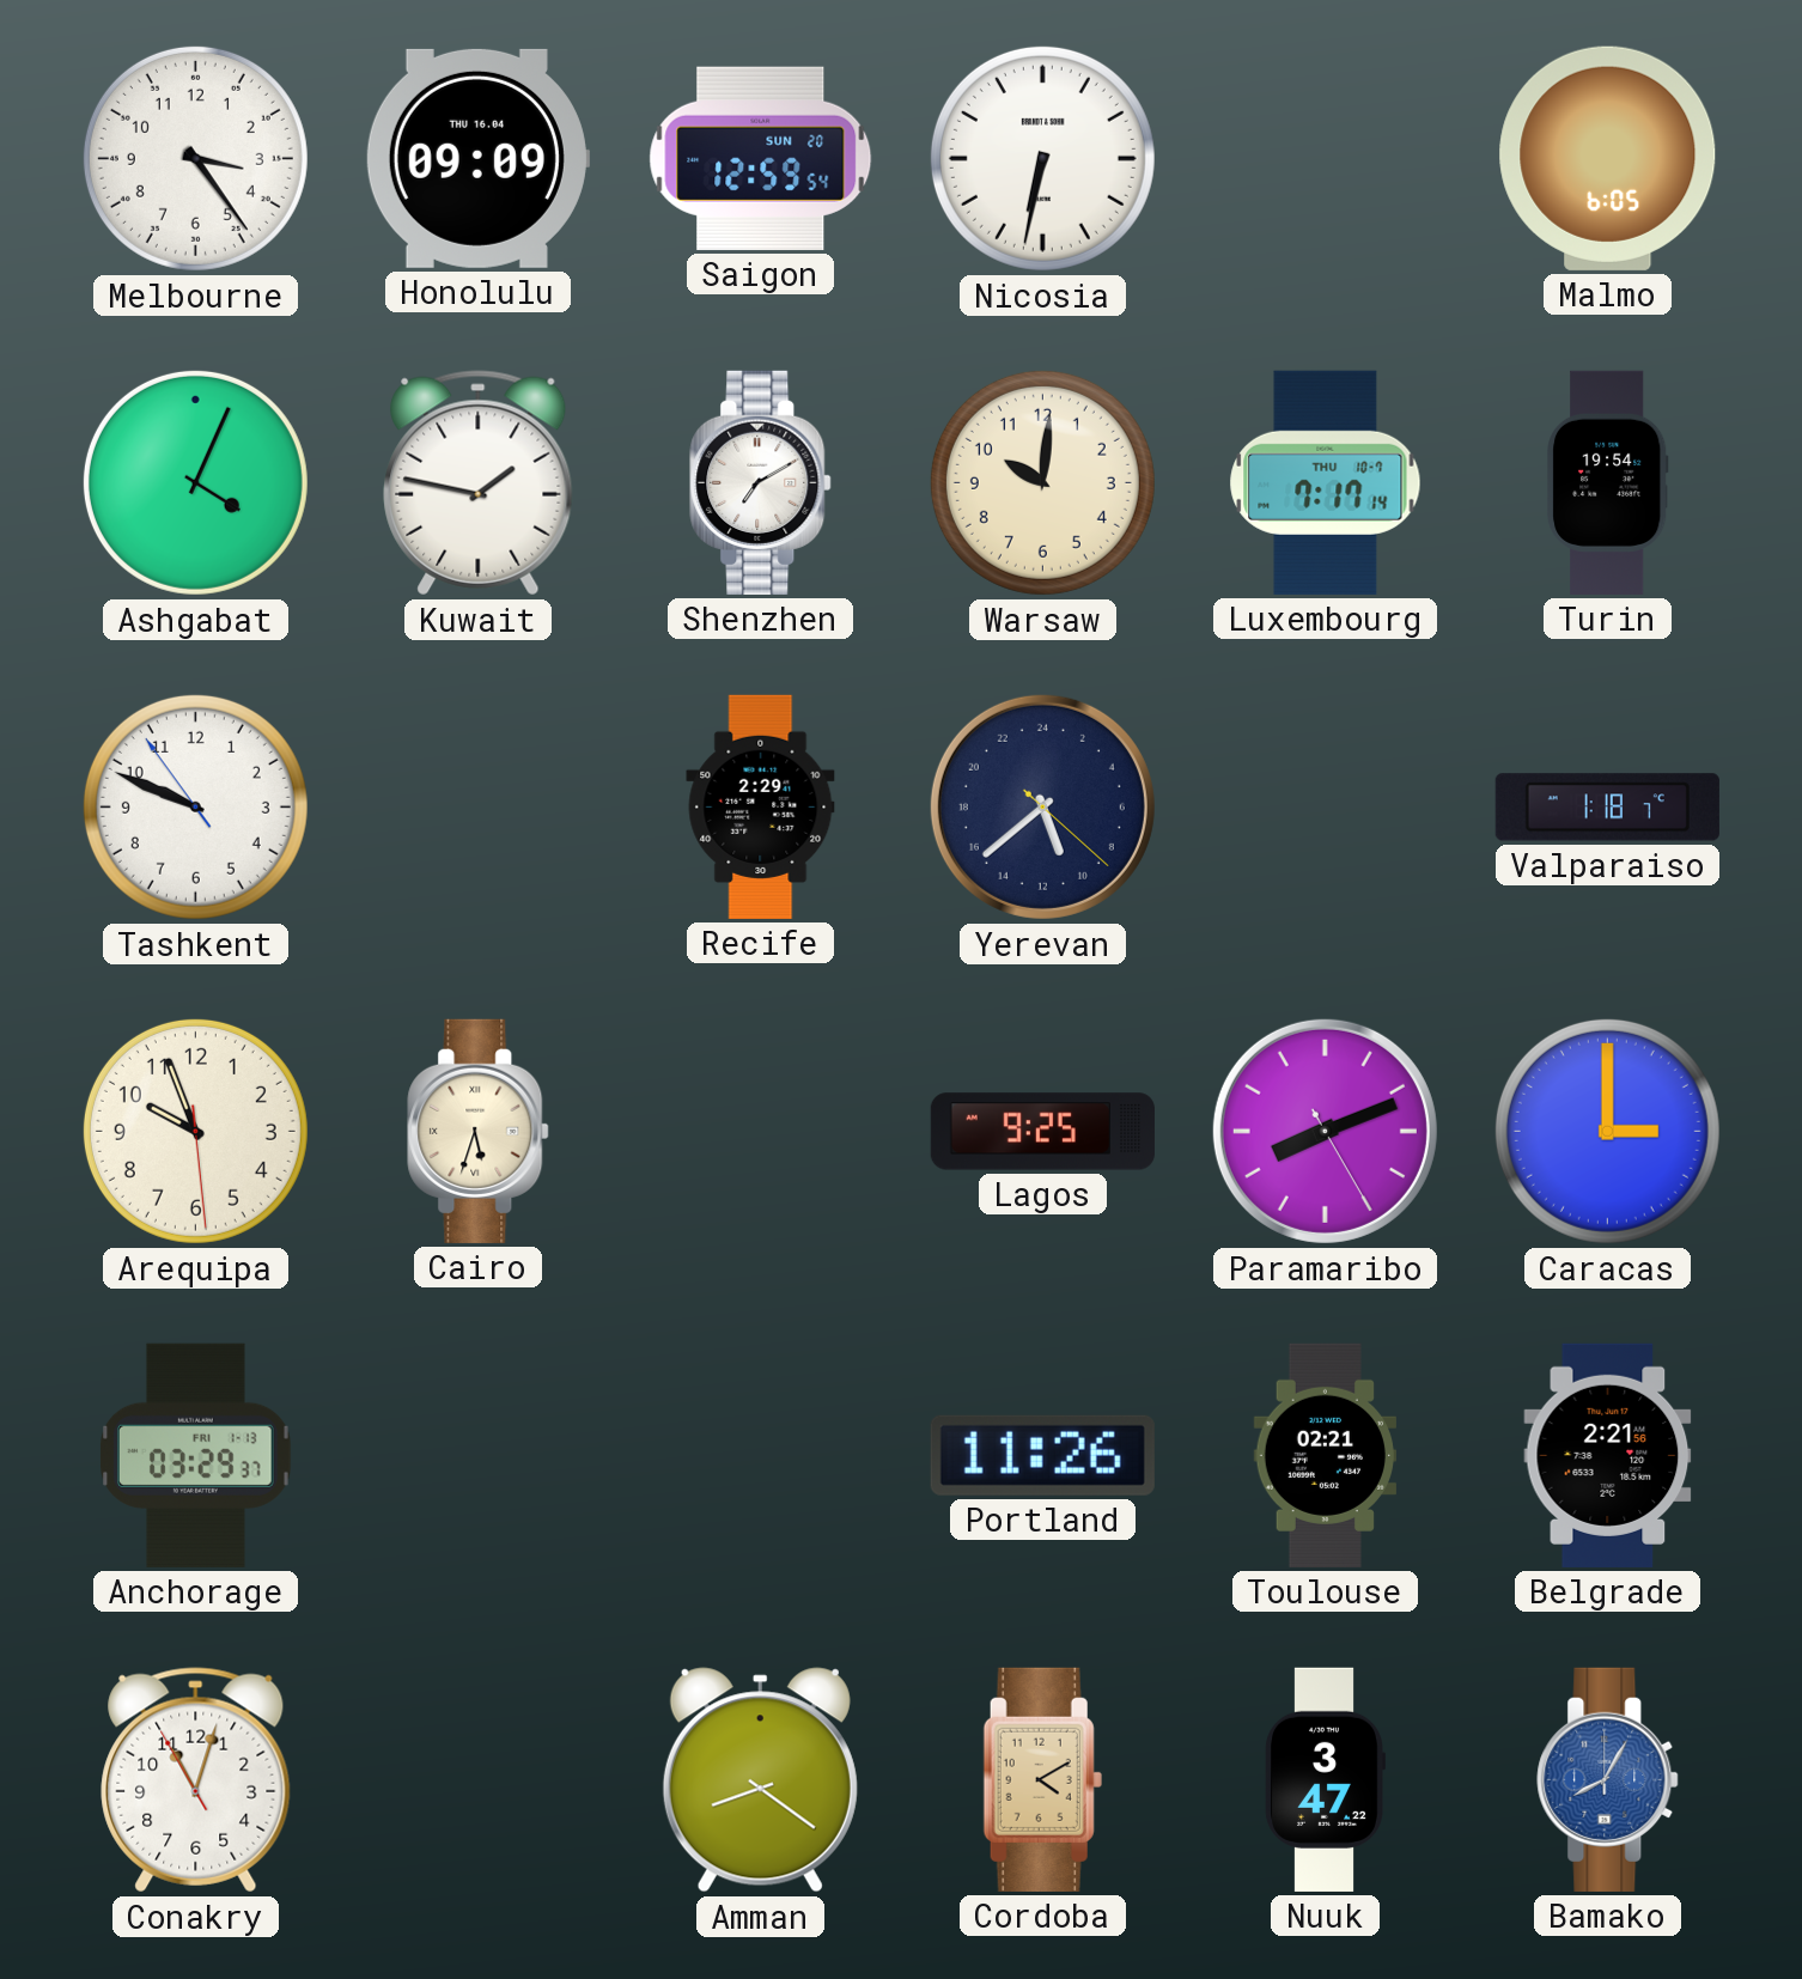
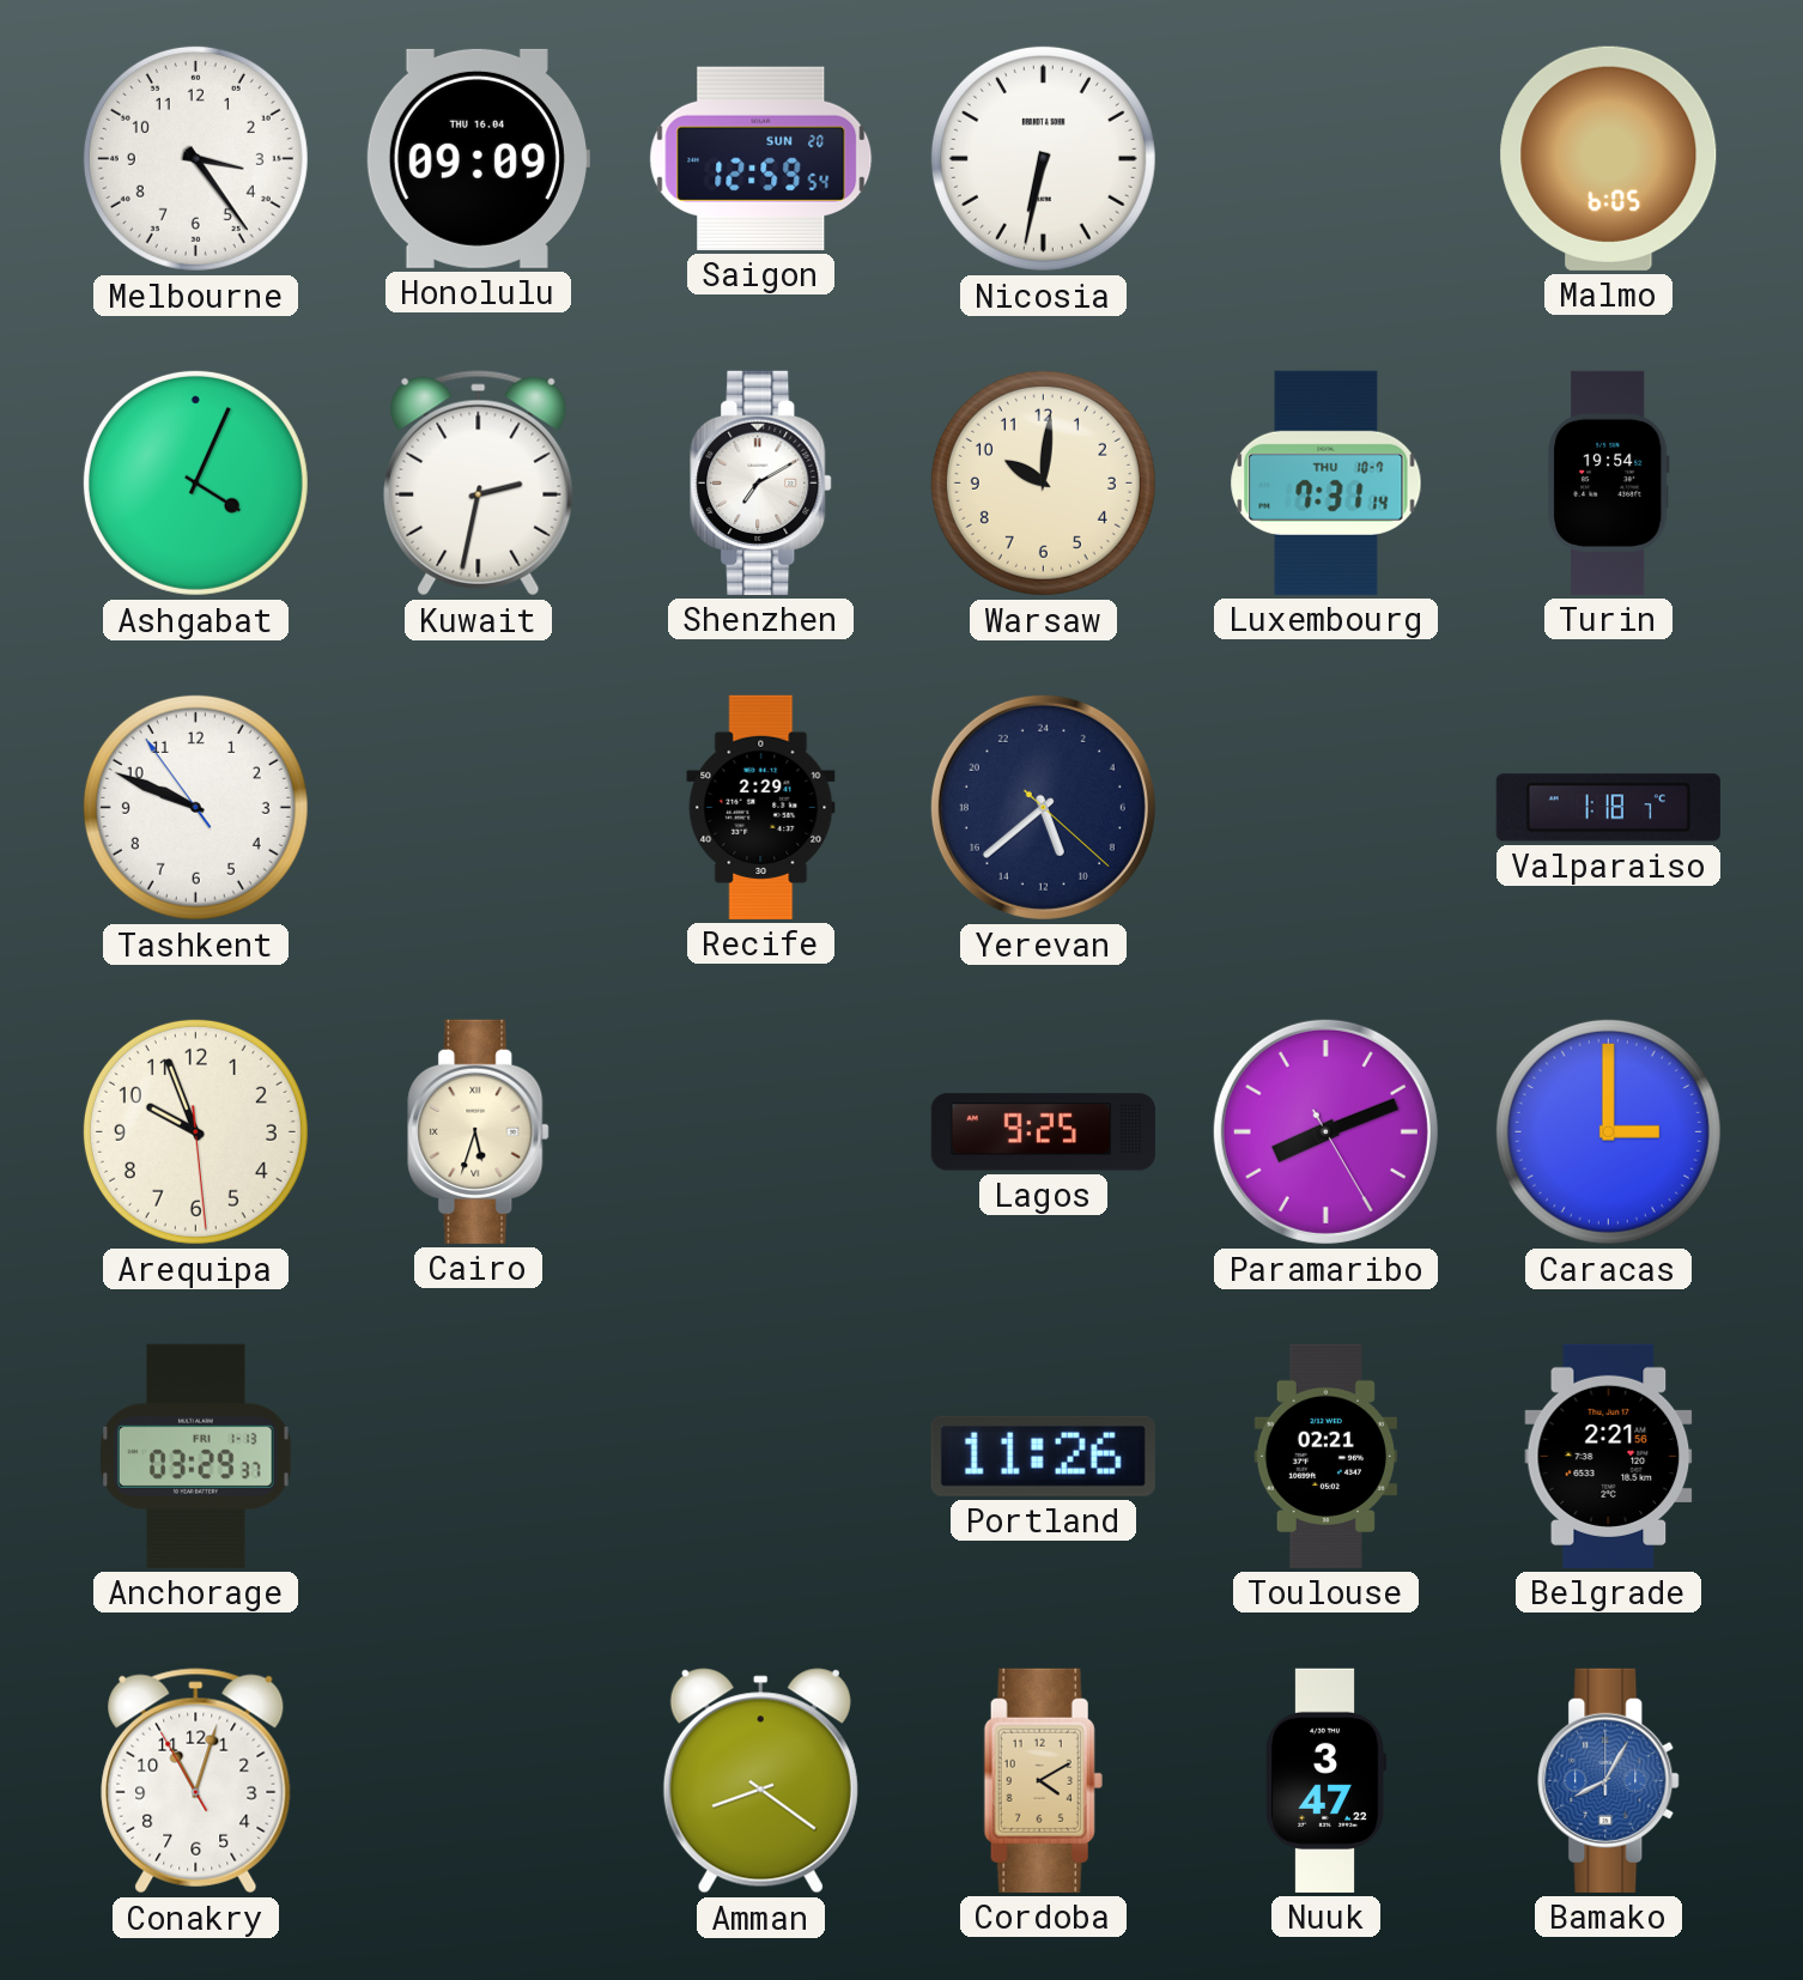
Kuwait: 1:47 -> 2:32
Luxembourg: 7:17 -> 7:31
